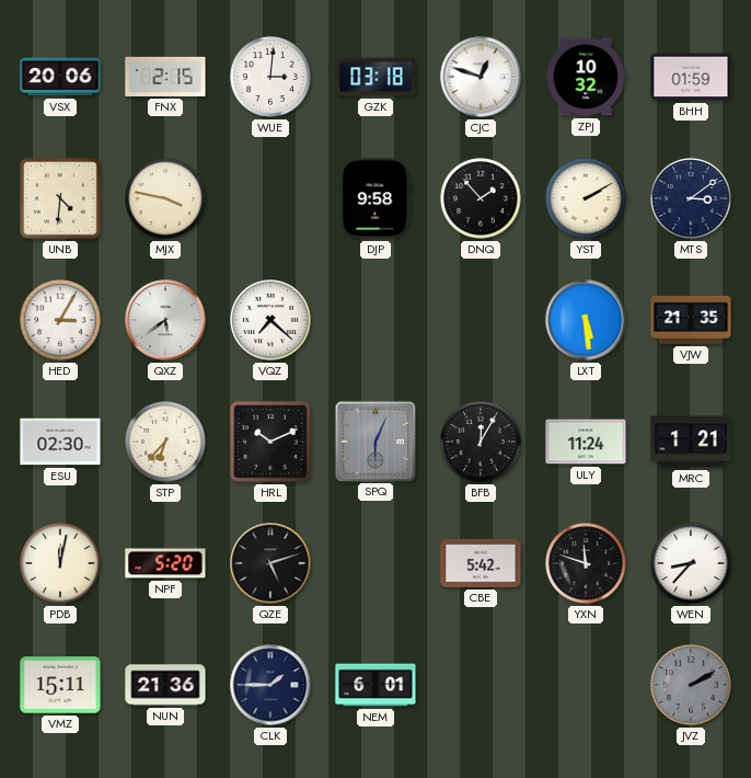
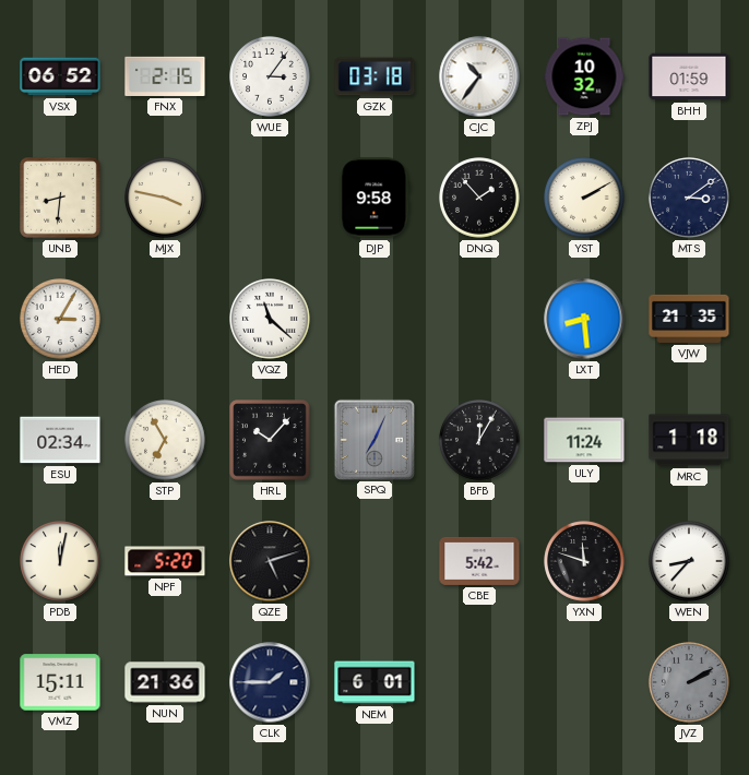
VSX: 20:06 -> 06:52
WUE: 3:01 -> 3:06
CJC: 12:48 -> 10:36
UNB: 4:31 -> 8:31
QXZ: 5:39 -> none
VQZ: 7:22 -> 11:22
LXT: 5:29 -> 8:29
ESU: 02:30 -> 02:34
STP: 6:37 -> 6:55
HRL: 10:11 -> 10:07
SPQ: 6:04 -> 7:04
MRC: 1:21 -> 1:18
